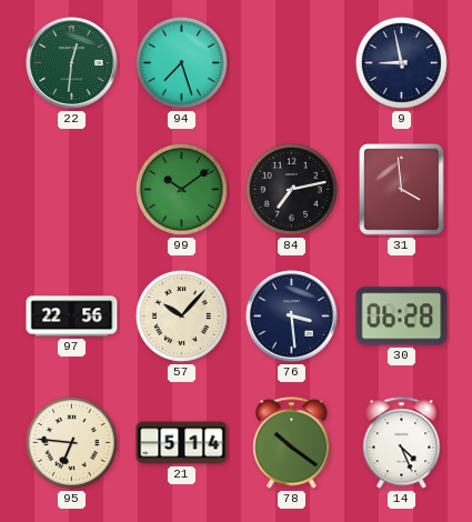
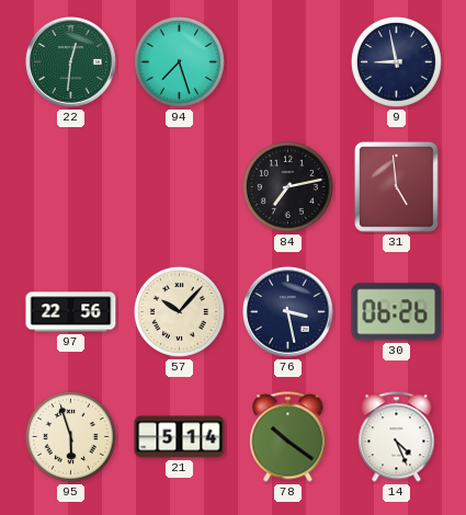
99: 10:09 -> none
31: 3:59 -> 4:59
76: 3:29 -> 3:28
30: 06:28 -> 06:26
95: 6:46 -> 5:57
